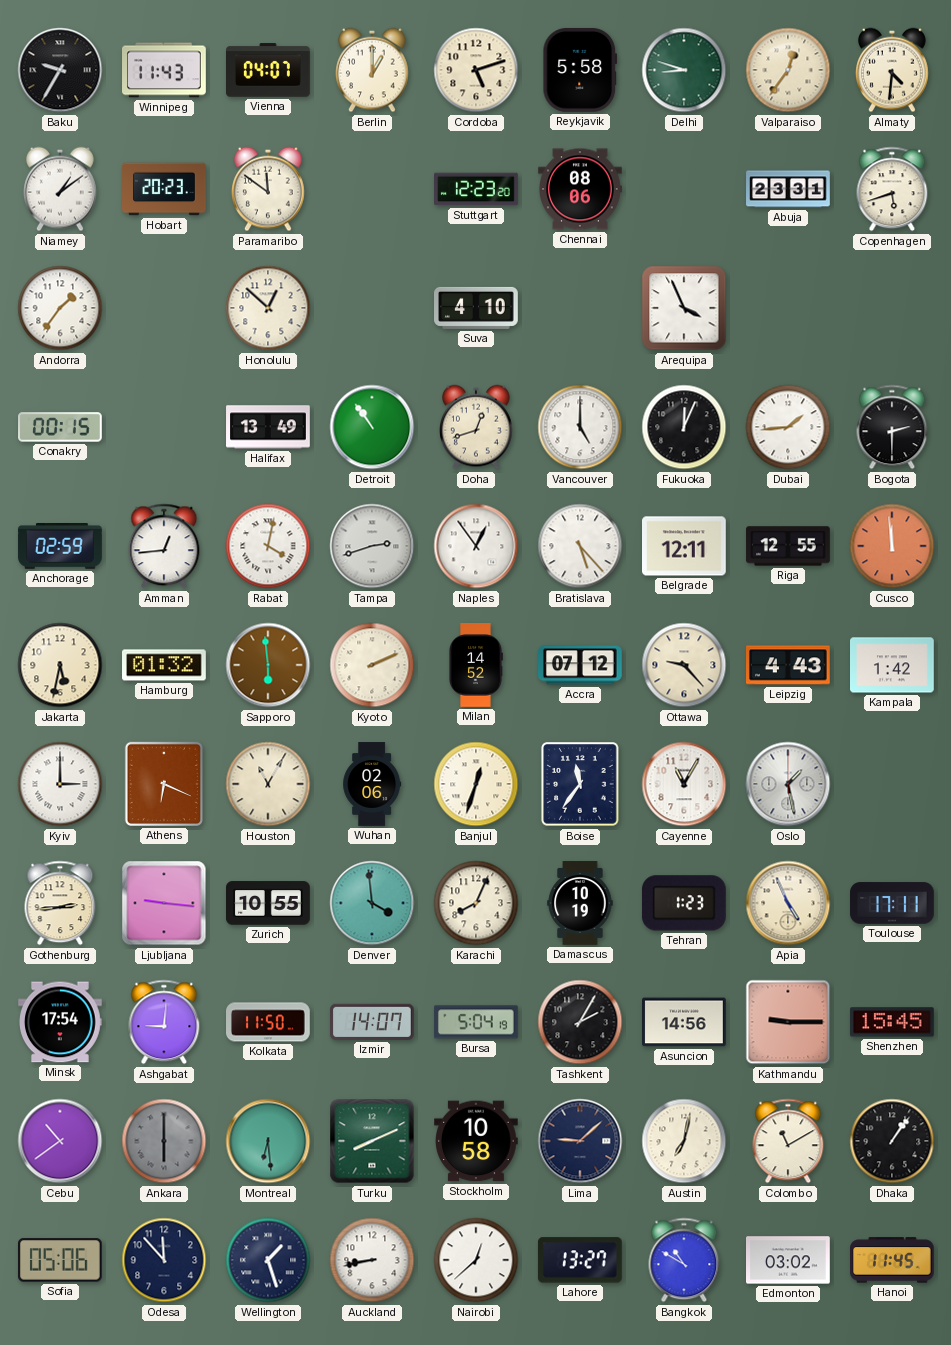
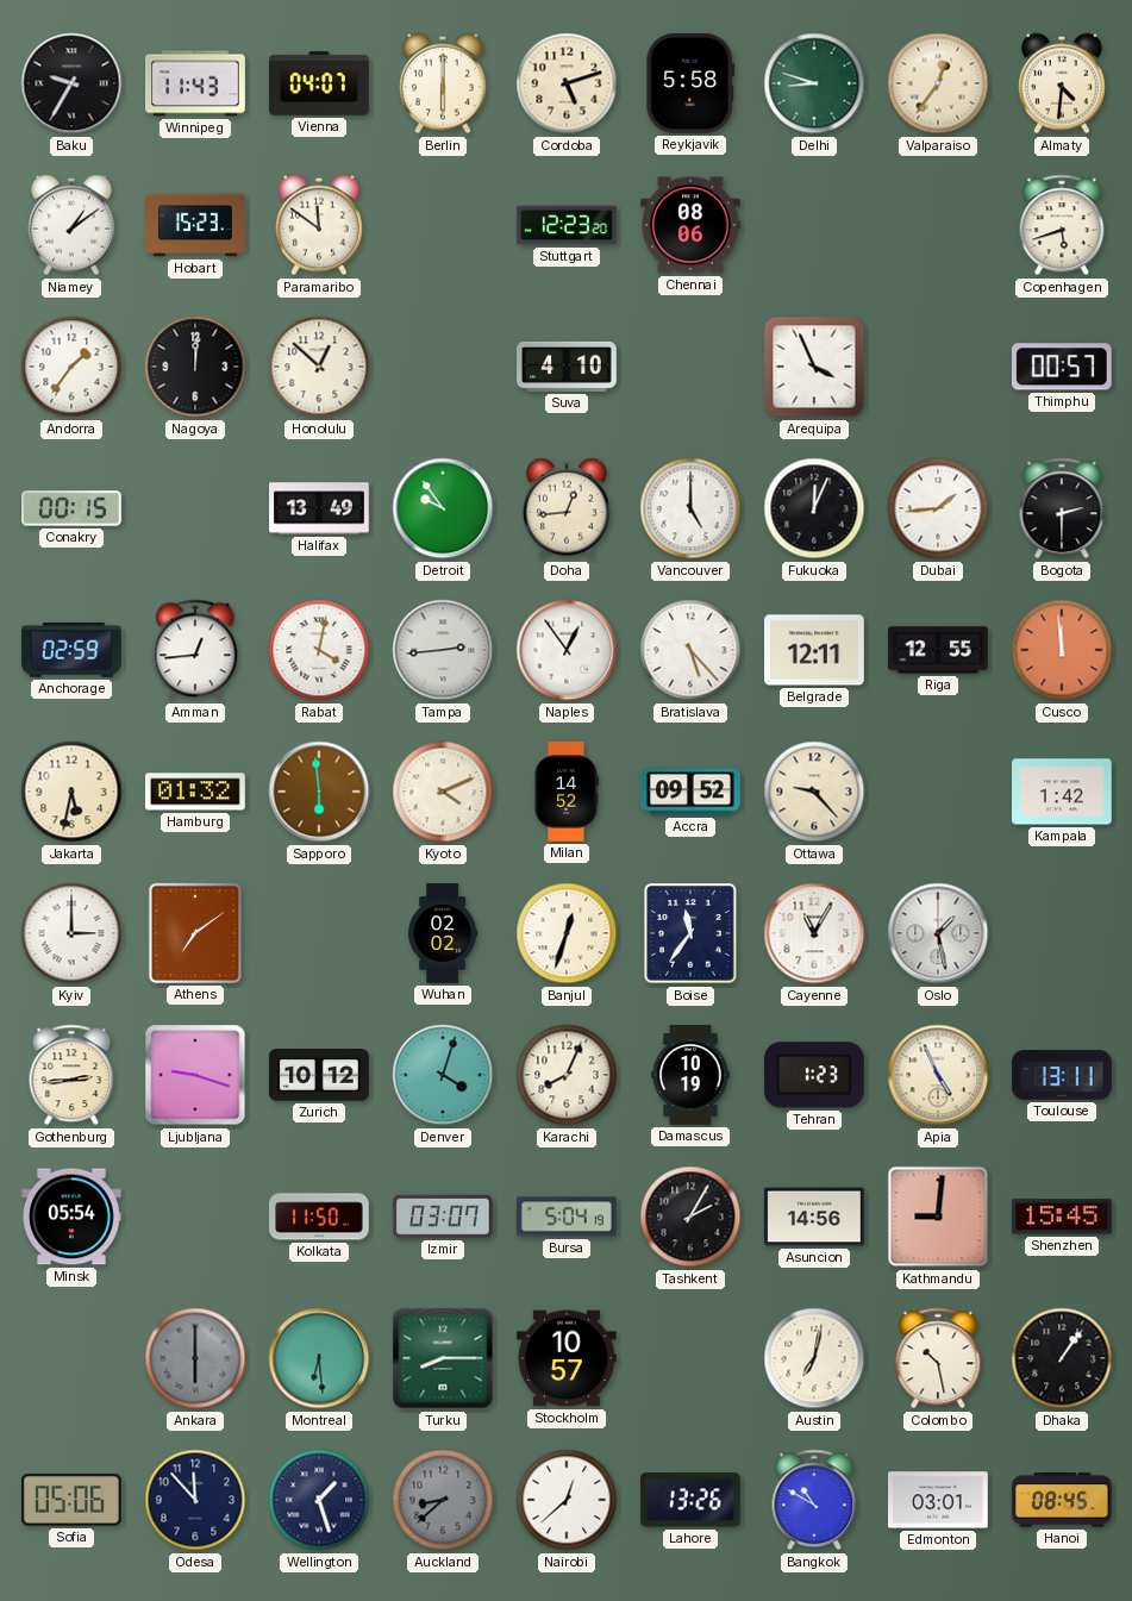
Berlin: 1:00 -> 6:00
Hobart: 20:23 -> 15:23
Abuja: 23:31 -> none
Nagoya: none -> 12:01
Thimphu: none -> 00:57
Detroit: 10:54 -> 9:54
Doha: 12:42 -> 12:44
Tampa: 2:42 -> 2:44
Kyoto: 2:11 -> 4:11
Accra: 07:12 -> 09:52
Leipzig: 4:43 -> none
Athens: 6:19 -> 7:09
Houston: 11:05 -> none
Wuhan: 02:06 -> 02:02
Ljubljana: 9:16 -> 9:18
Zurich: 10:55 -> 10:12
Denver: 3:59 -> 4:03
Toulouse: 17:11 -> 13:11
Minsk: 17:54 -> 05:54
Ashgabat: 9:01 -> none
Izmir: 14:07 -> 03:07
Kathmandu: 9:15 -> 9:01
Cebu: 10:39 -> none
Turku: 8:11 -> 8:15
Stockholm: 10:58 -> 10:57
Lima: 9:08 -> none
Colombo: 11:10 -> 10:28
Auckland: 8:43 -> 8:38
Auckland dial: white -> grey
Lahore: 13:27 -> 13:26
Edmonton: 03:02 -> 03:01
Hanoi: 11:45 -> 08:45
